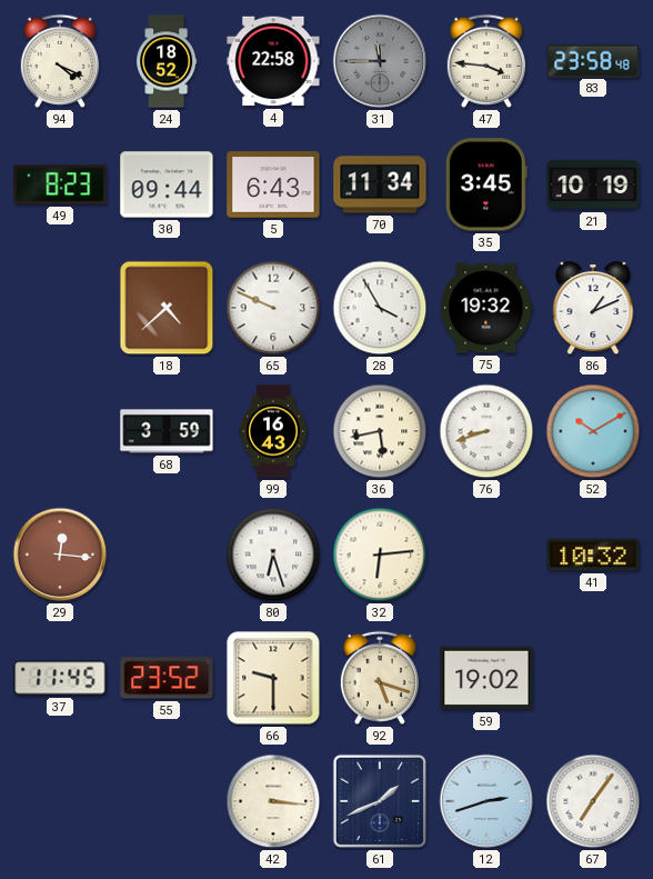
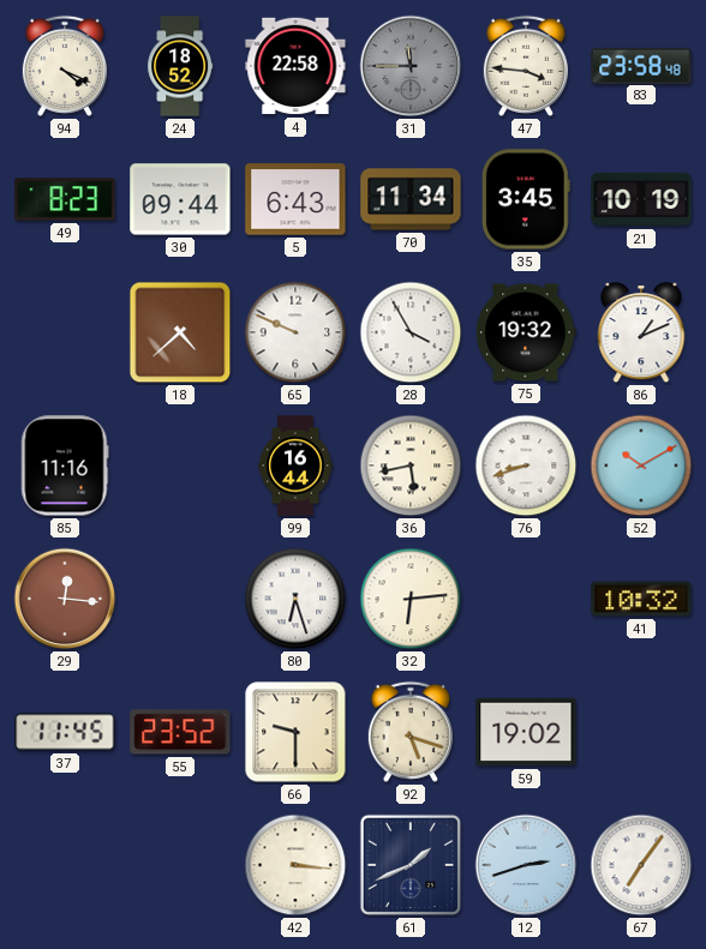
85: none -> 11:16
68: 3:59 -> none
99: 16:43 -> 16:44
